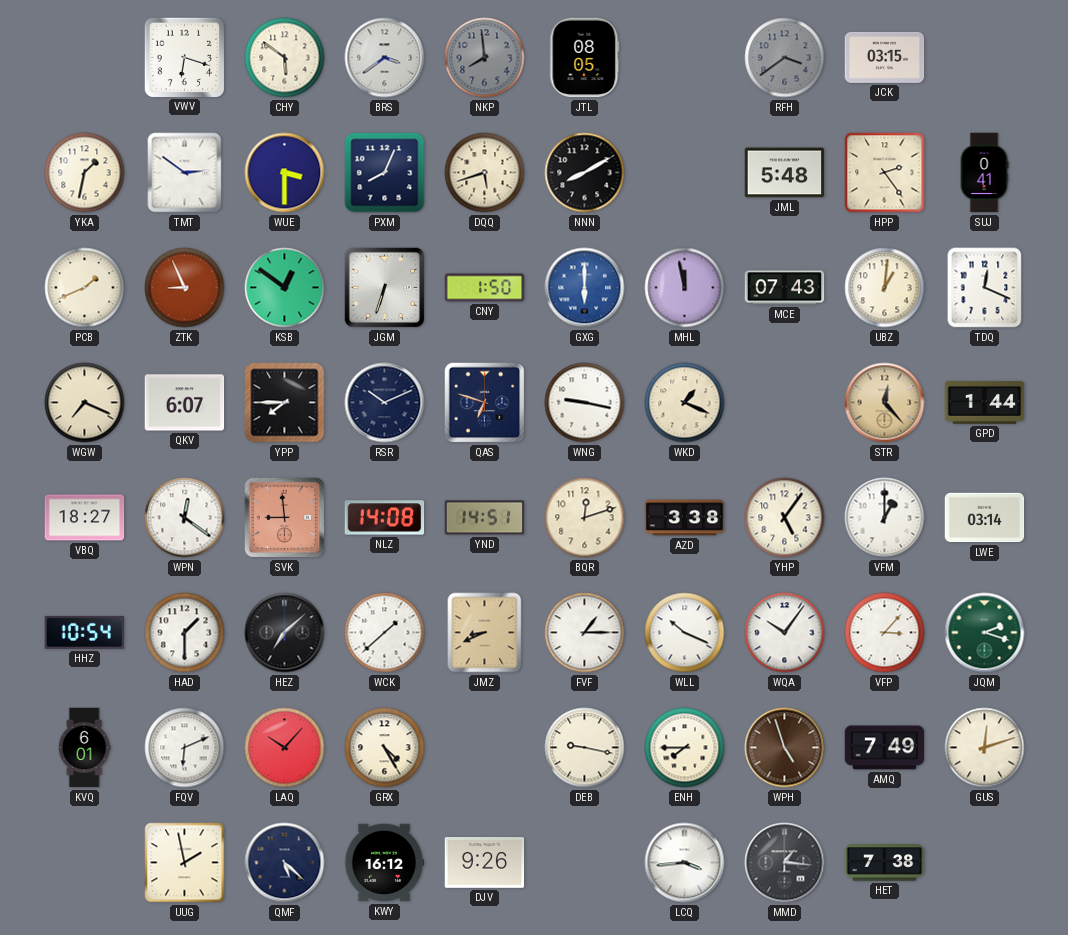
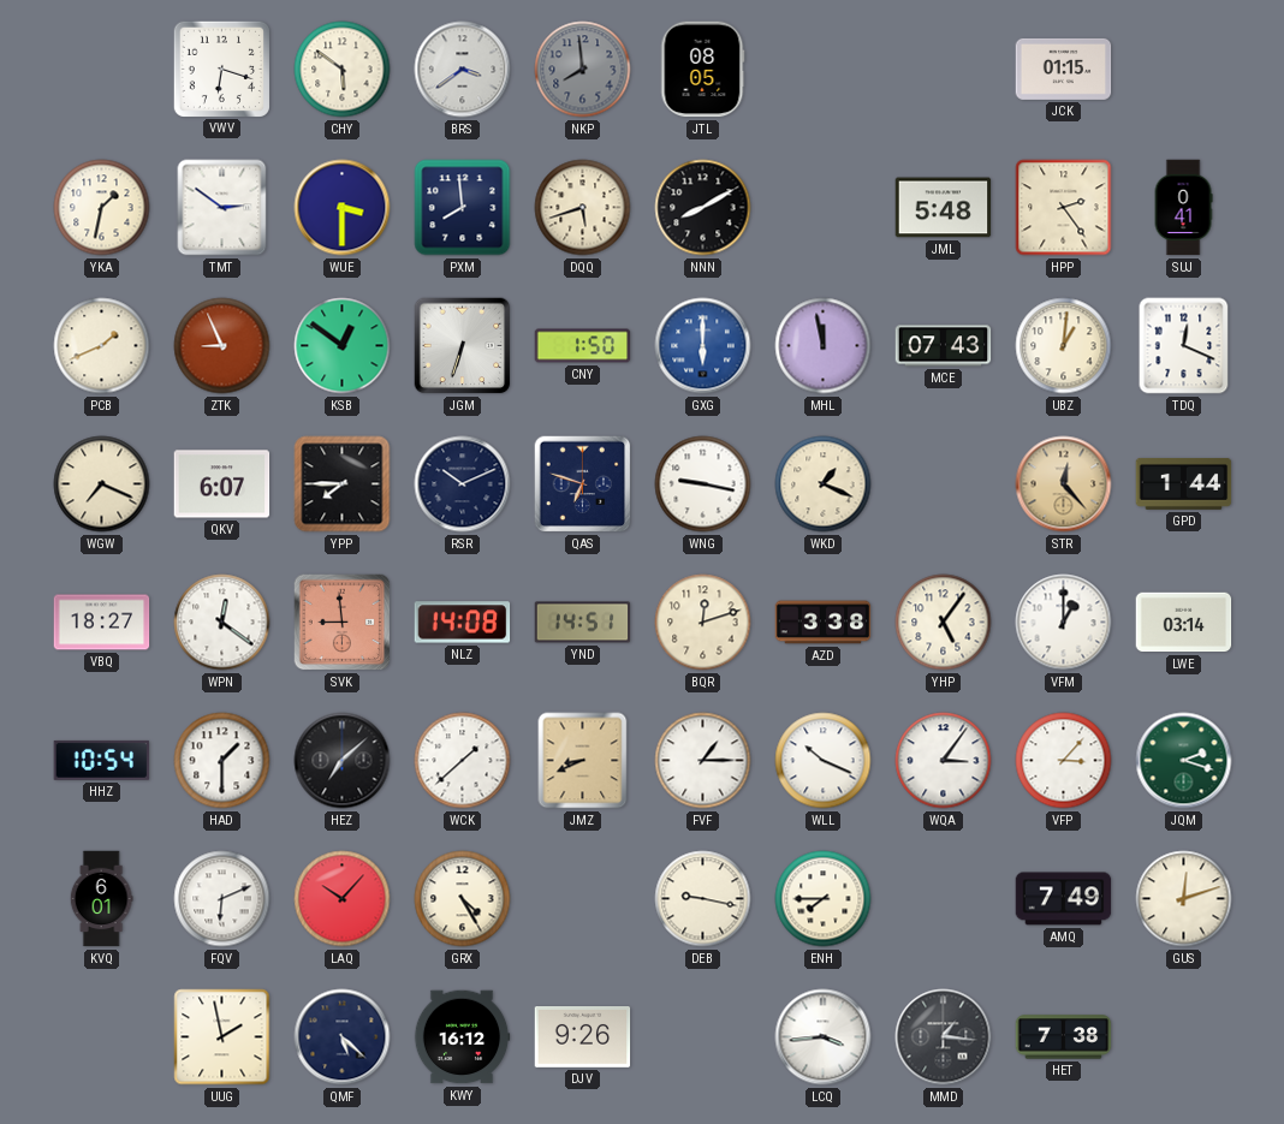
RFH: 3:39 -> none
JCK: 03:15 -> 01:15
PXM: 8:04 -> 7:59
WQA: 10:06 -> 3:06
WPH: 4:57 -> none
